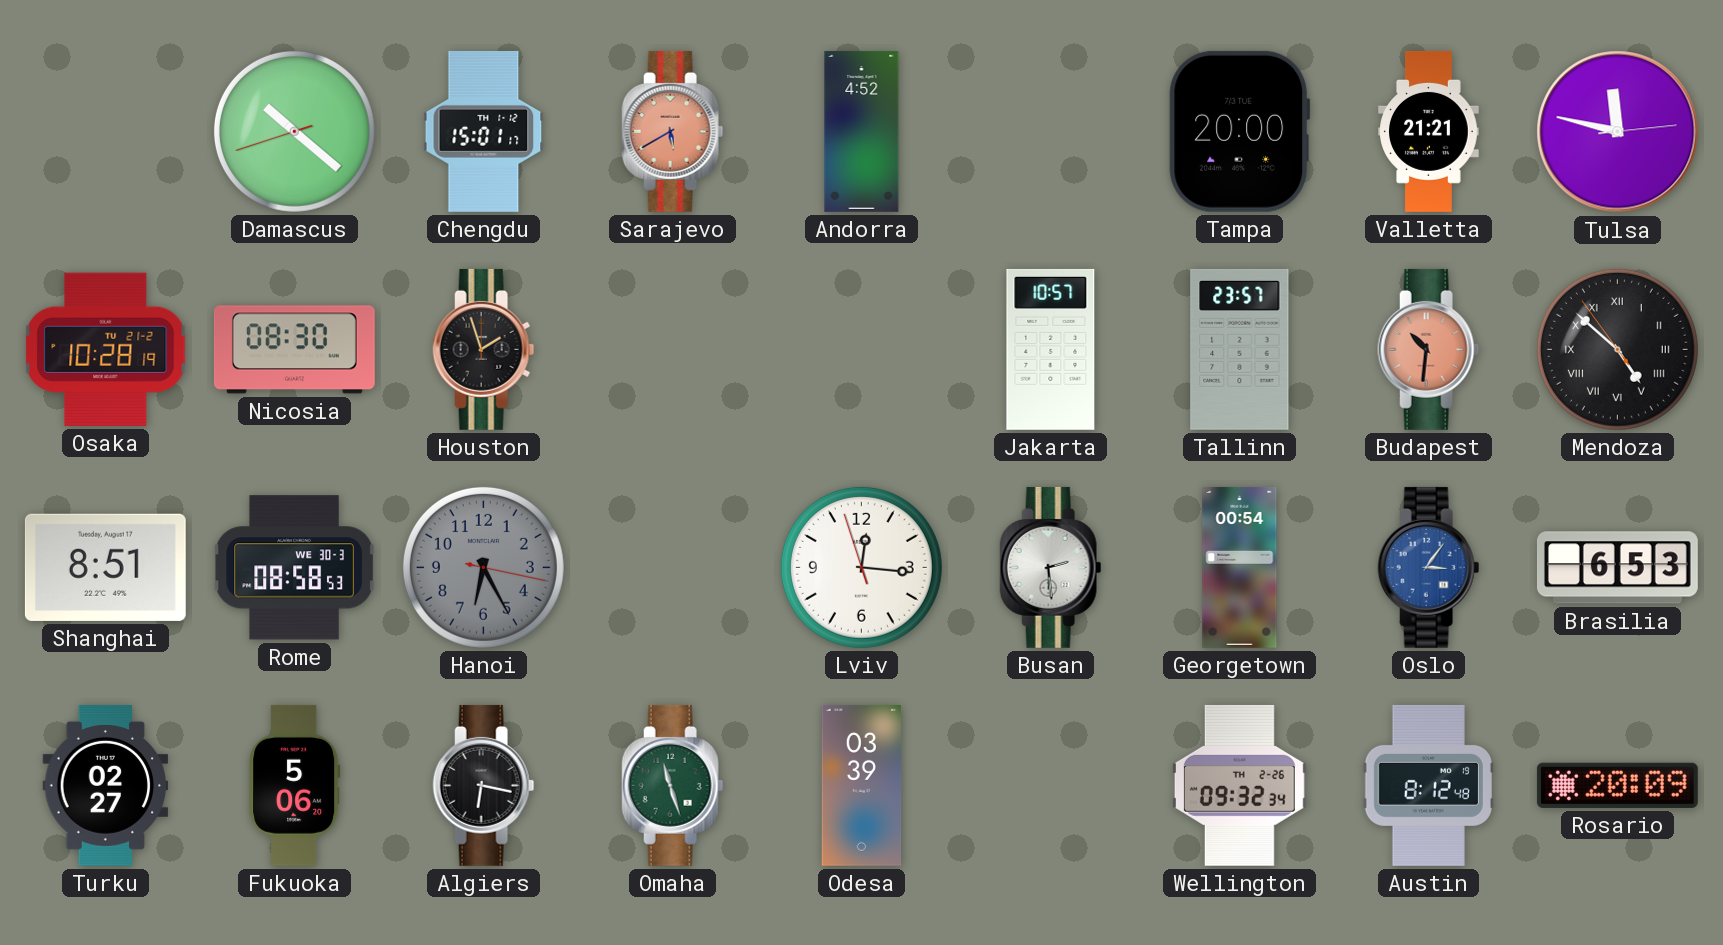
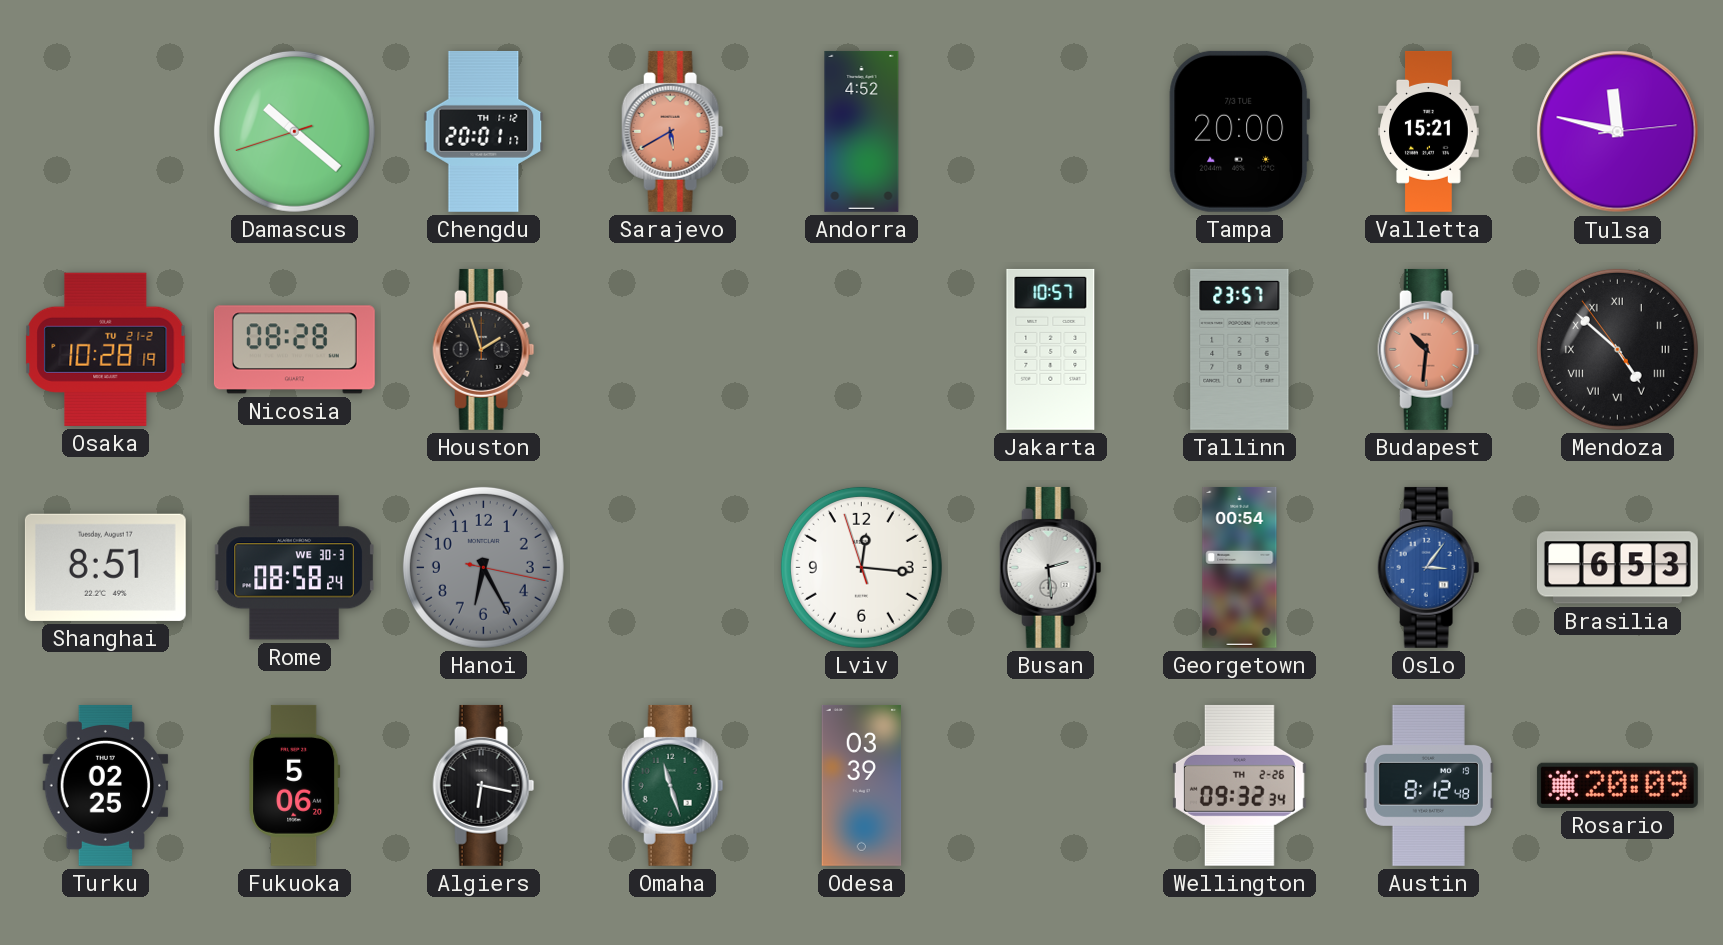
Chengdu: 15:01 -> 20:01
Valletta: 21:21 -> 15:21
Nicosia: 08:30 -> 08:28
Rome: 08:58:53 -> 08:58:24
Turku: 02:27 -> 02:25
